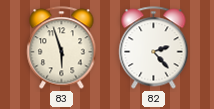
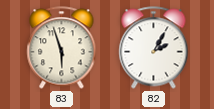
82: 2:23 -> 2:05
